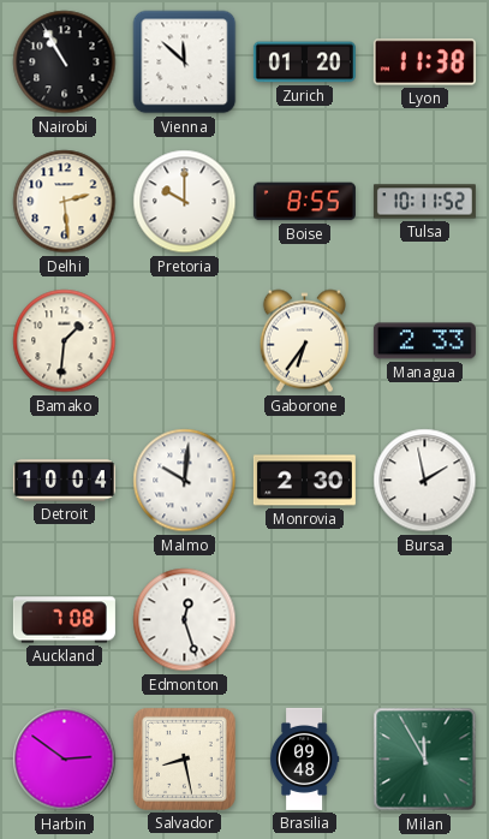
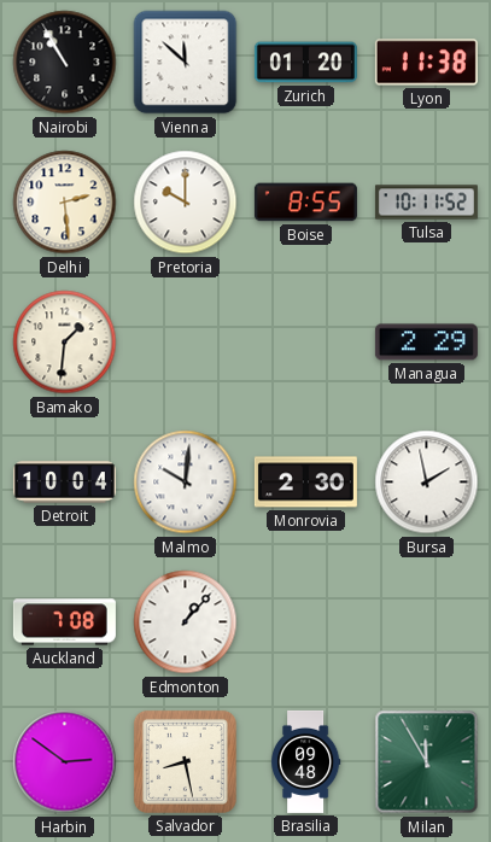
Gaborone: 6:36 -> none
Managua: 2:33 -> 2:29
Edmonton: 12:27 -> 1:07
